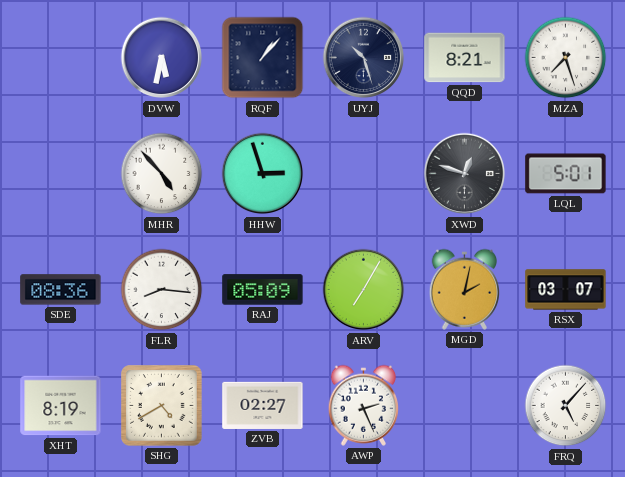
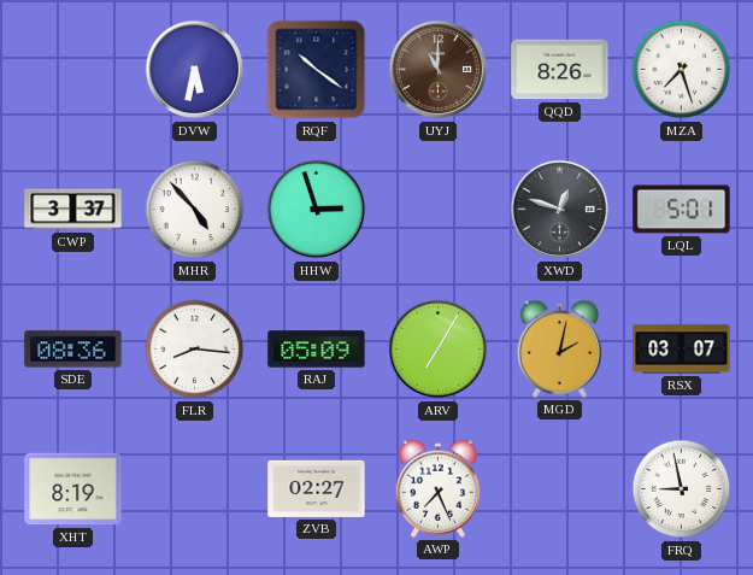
RQF: 1:07 -> 10:21
UYJ: 10:27 -> 11:00
UYJ dial: navy -> brown
QQD: 8:21 -> 8:26
CWP: none -> 3:37
SHG: 4:40 -> none
AWP: 2:26 -> 7:26
FRQ: 5:07 -> 8:58
